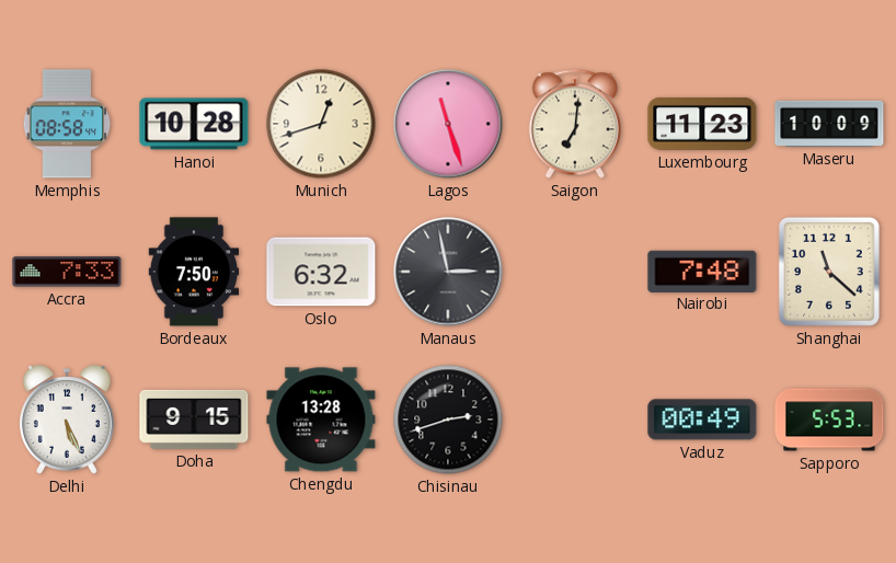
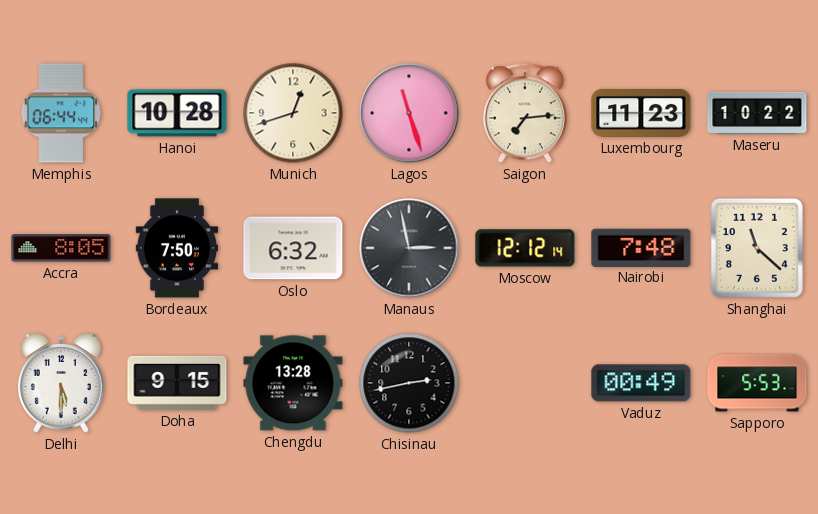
Memphis: 08:58 -> 06:44
Saigon: 7:01 -> 7:14
Maseru: 10:09 -> 10:22
Accra: 7:33 -> 8:05
Moscow: none -> 12:12
Delhi: 5:26 -> 5:30
Chisinau: 2:42 -> 2:43
